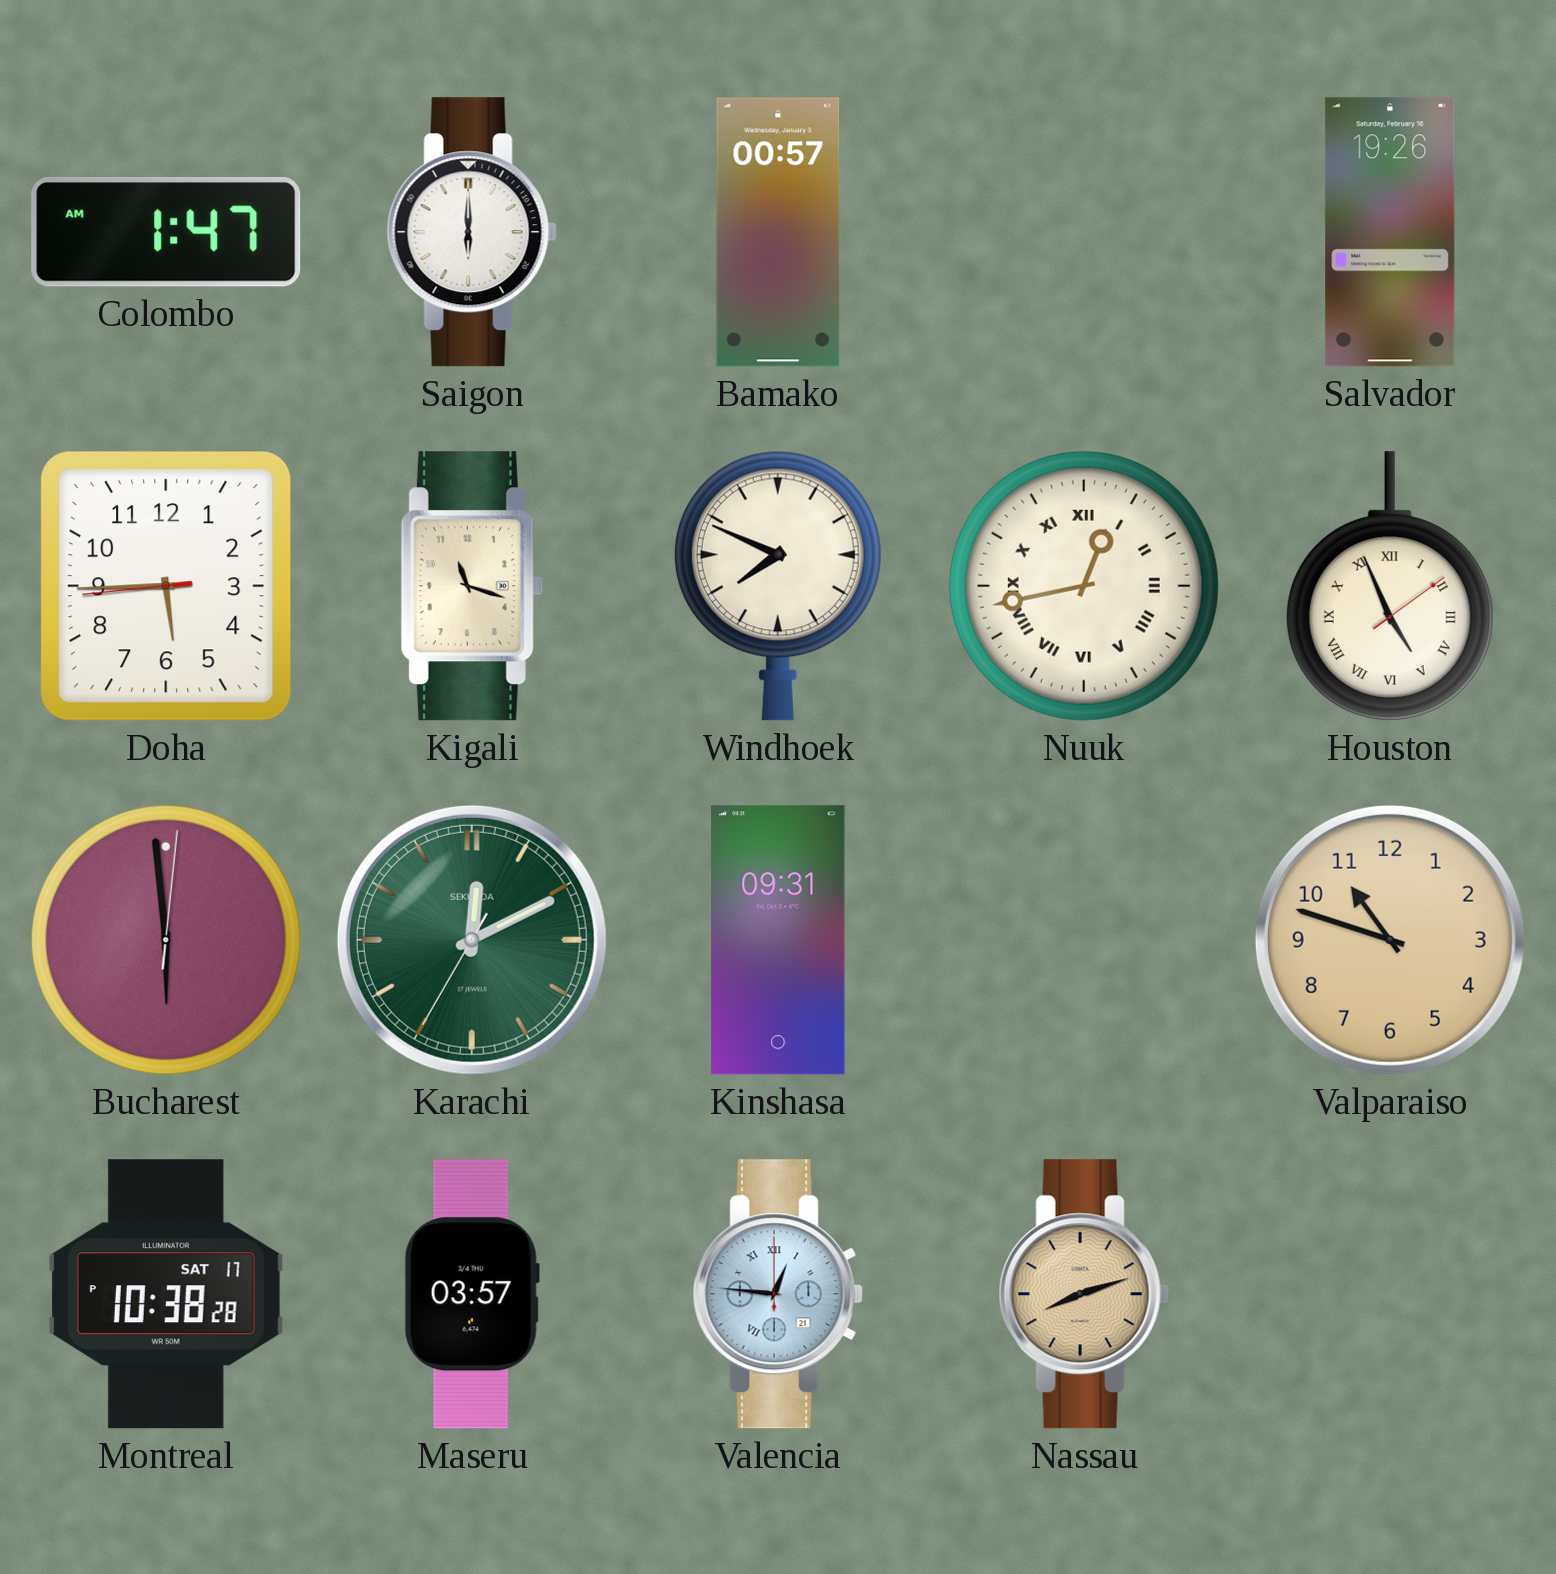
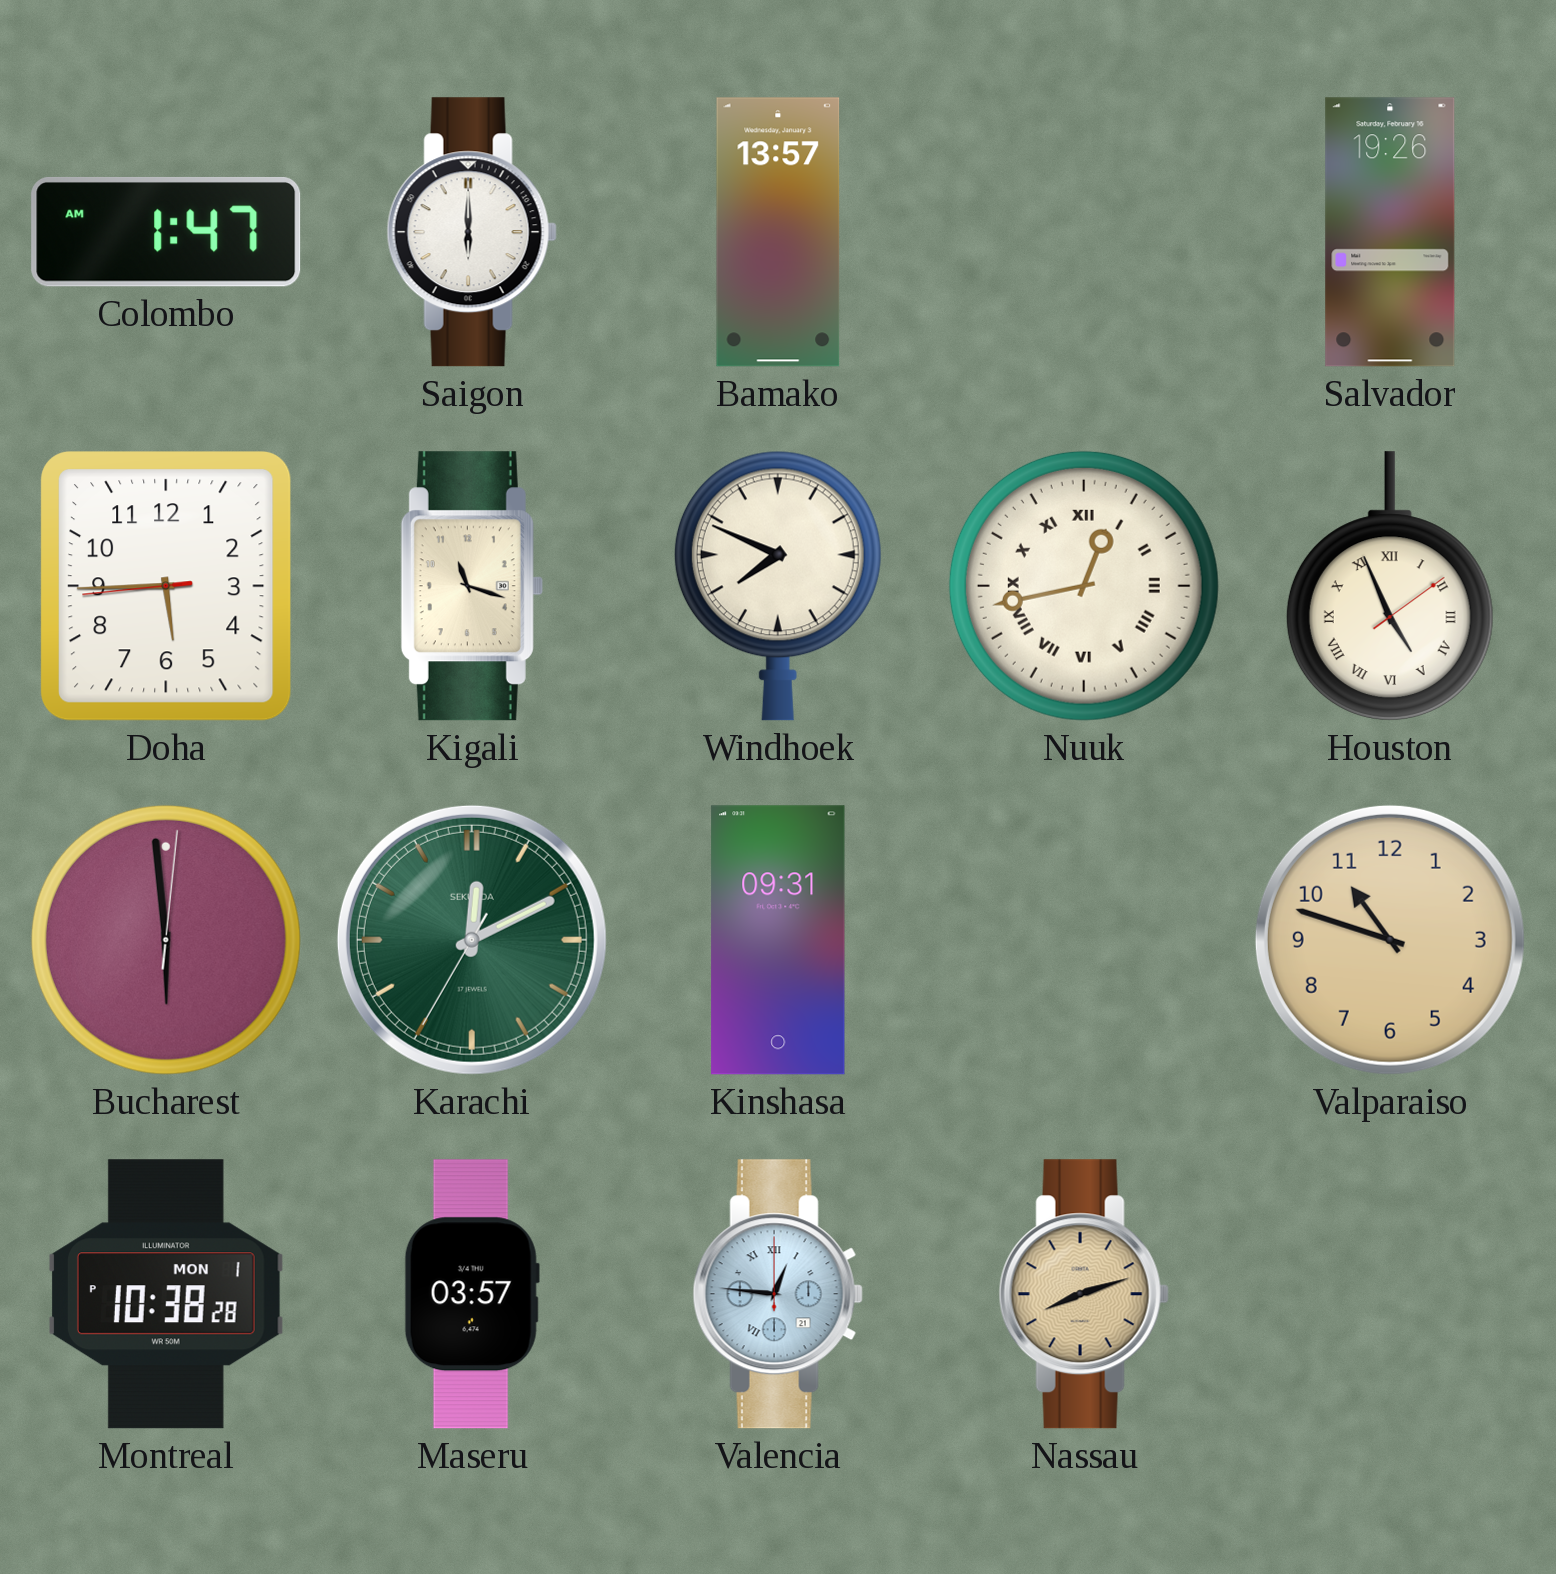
Bamako: 00:57 -> 13:57
Montreal date: SAT 17 -> MON 1
